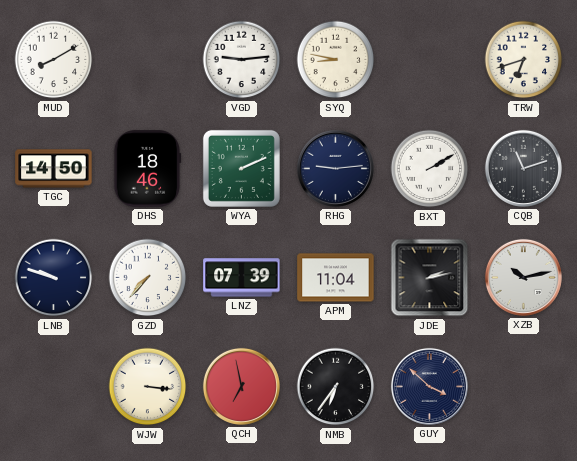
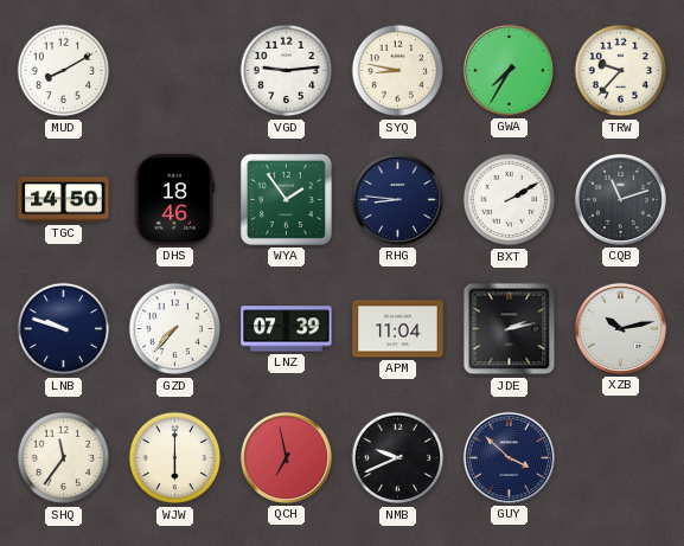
GWA: none -> 7:35
TRW: 6:42 -> 9:37
WYA: 2:11 -> 1:54
RHG: 9:14 -> 8:46
SHQ: none -> 11:36
WJW: 3:16 -> 6:00
NMB: 6:36 -> 9:41
